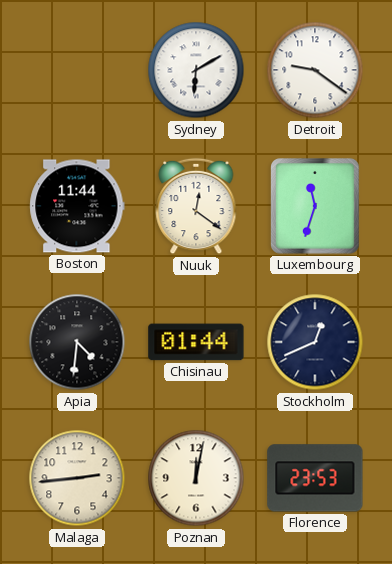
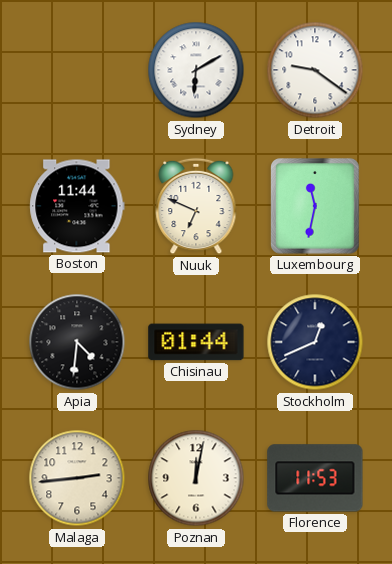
Nuuk: 12:21 -> 6:49
Luxembourg: 11:33 -> 11:32
Florence: 23:53 -> 11:53
